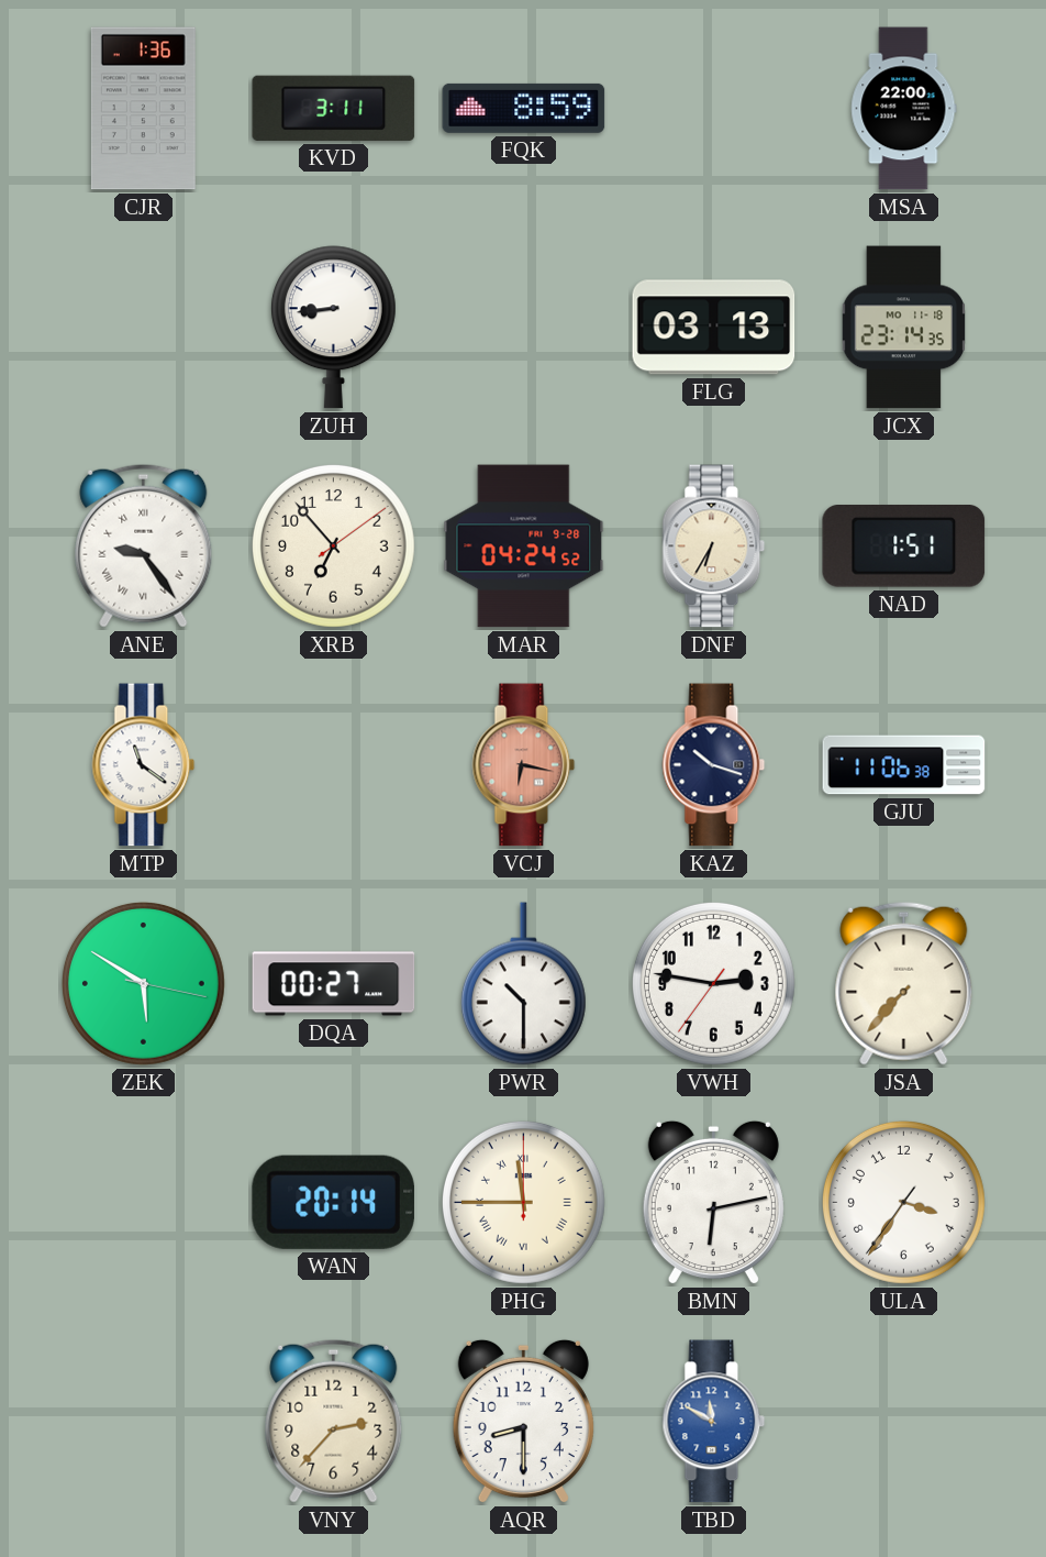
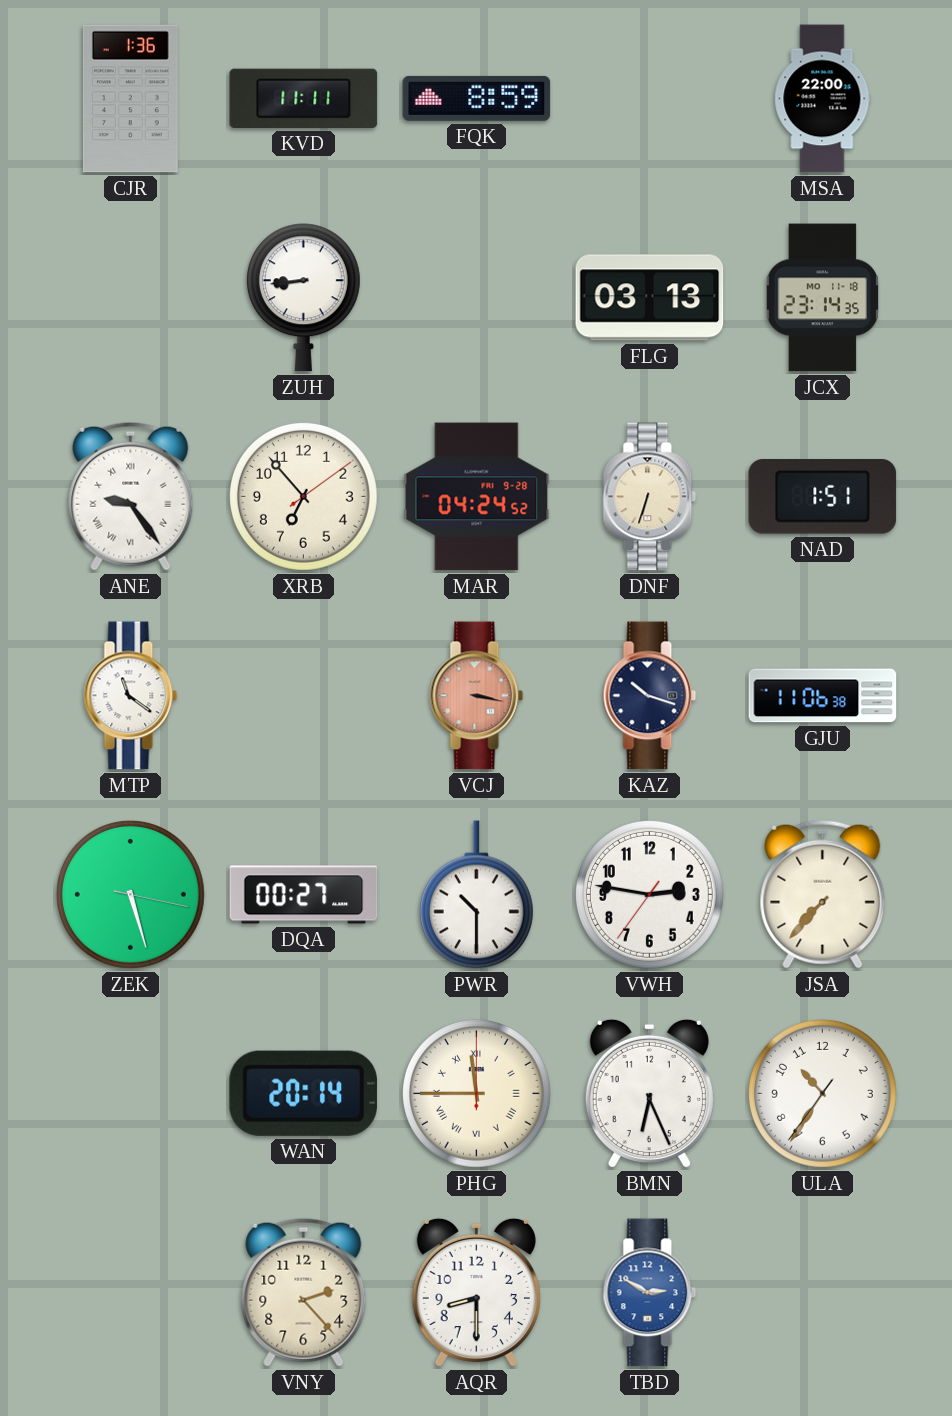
KVD: 3:11 -> 11:11
DNF: 6:35 -> 6:33
VCJ: 6:17 -> 3:17
ZEK: 5:50 -> 5:27
BMN: 6:13 -> 6:26
ULA: 3:35 -> 10:35
VNY: 2:37 -> 2:23
TBD: 11:50 -> 2:50
